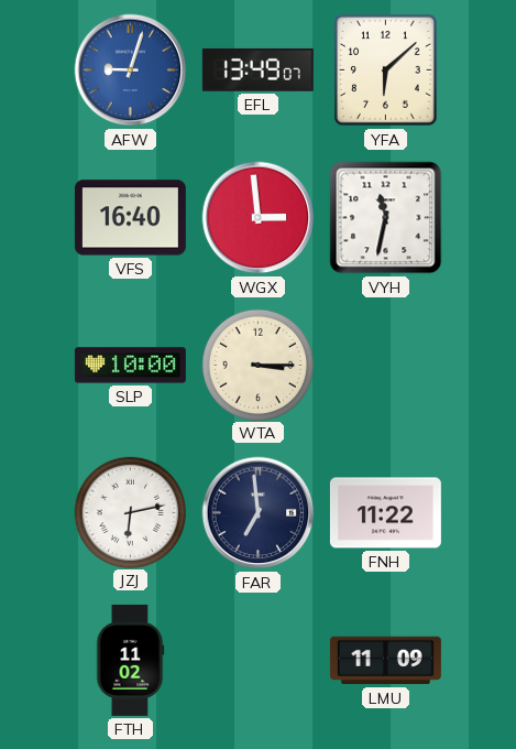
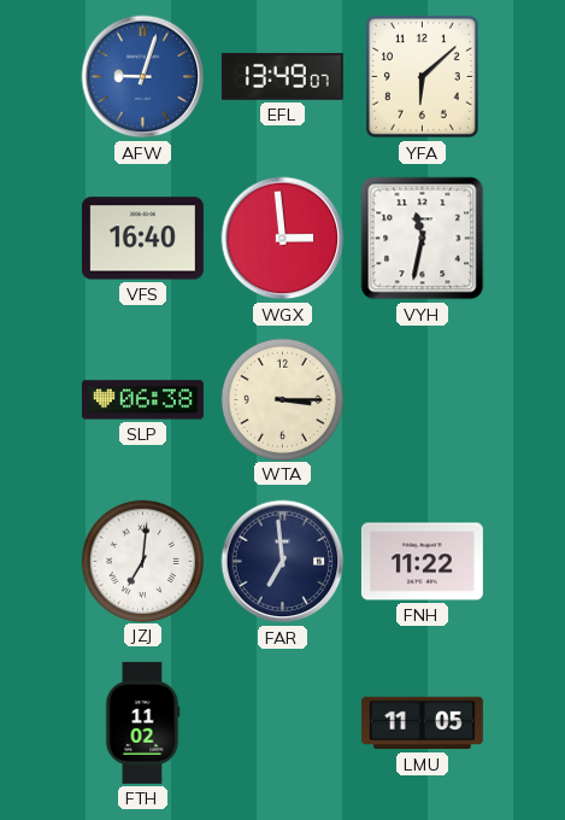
SLP: 10:00 -> 06:38
JZJ: 6:13 -> 7:01
LMU: 11:09 -> 11:05
